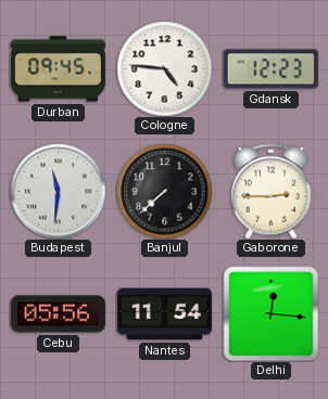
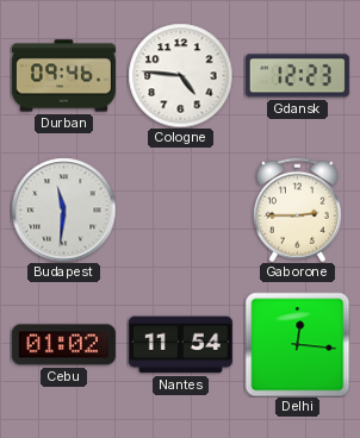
Durban: 09:45 -> 09:46
Banjul: 7:38 -> none
Cebu: 05:56 -> 01:02
